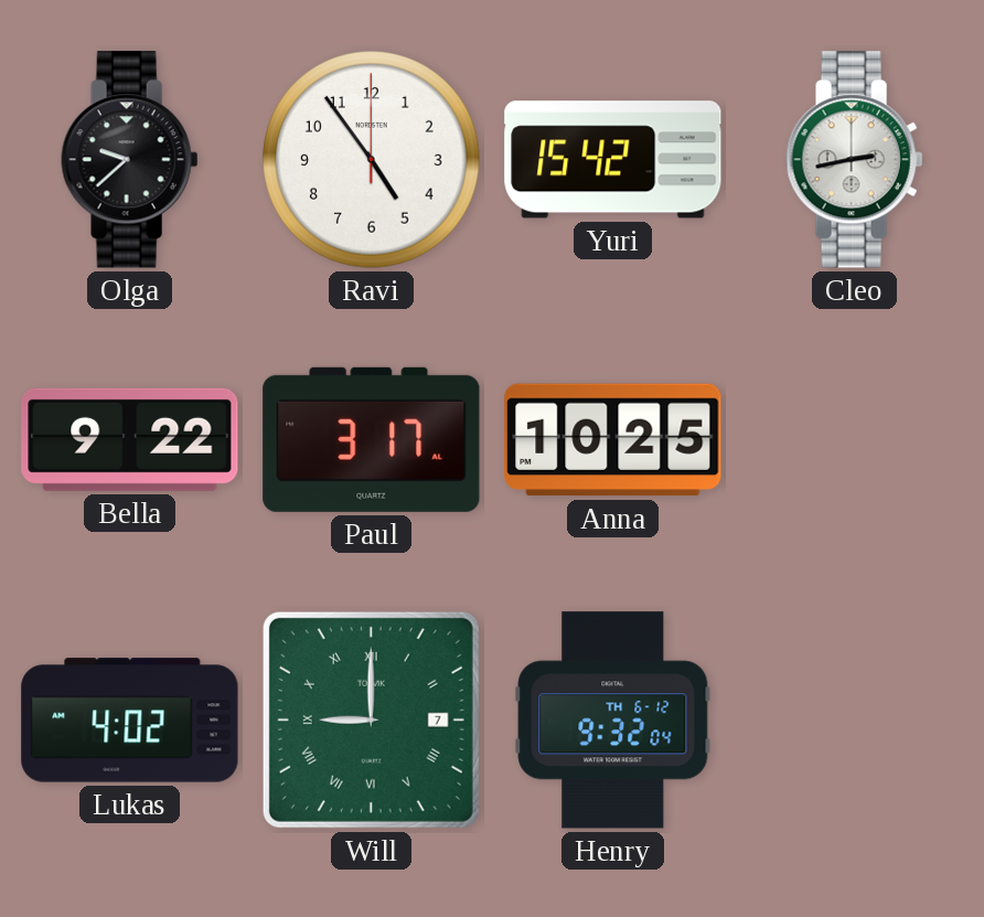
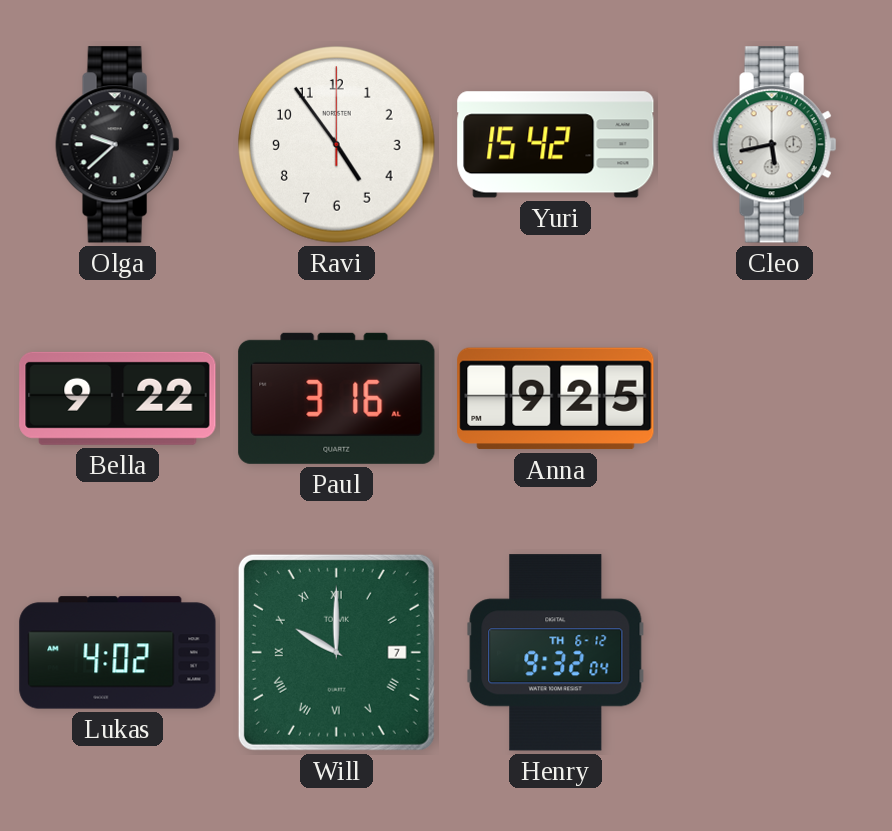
Cleo: 2:43 -> 5:43
Paul: 3:17 -> 3:16
Anna: 10:25 -> 9:25
Will: 9:00 -> 10:00
